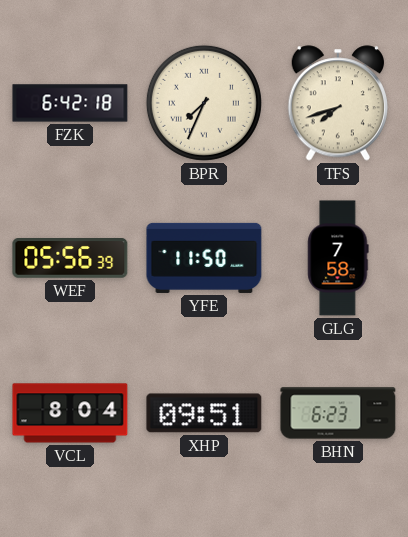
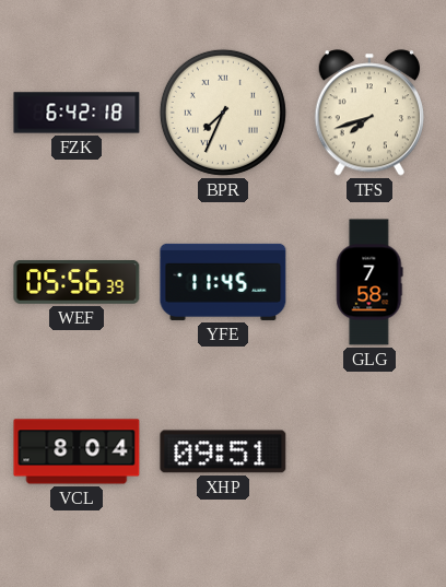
YFE: 11:50 -> 11:45
BHN: 6:23 -> none
